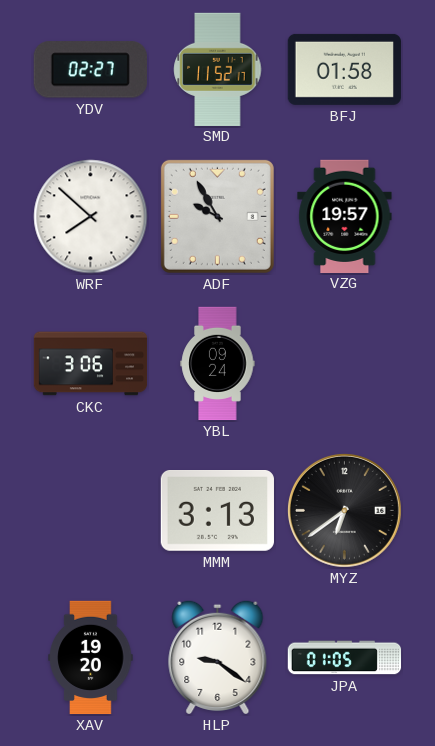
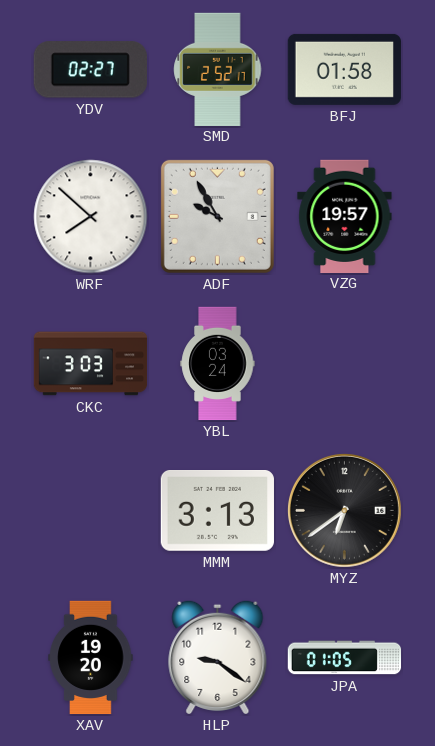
SMD: 11:52 -> 2:52
CKC: 3:06 -> 3:03
YBL: 09:24 -> 03:24
